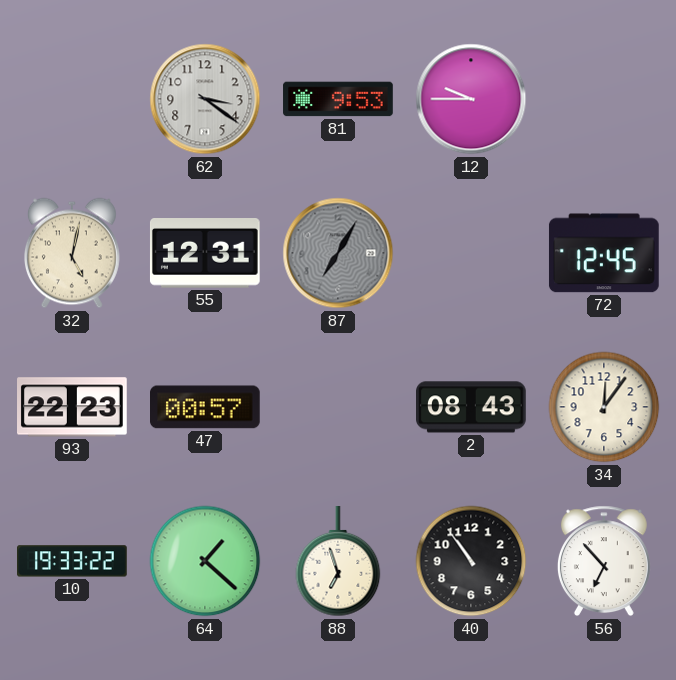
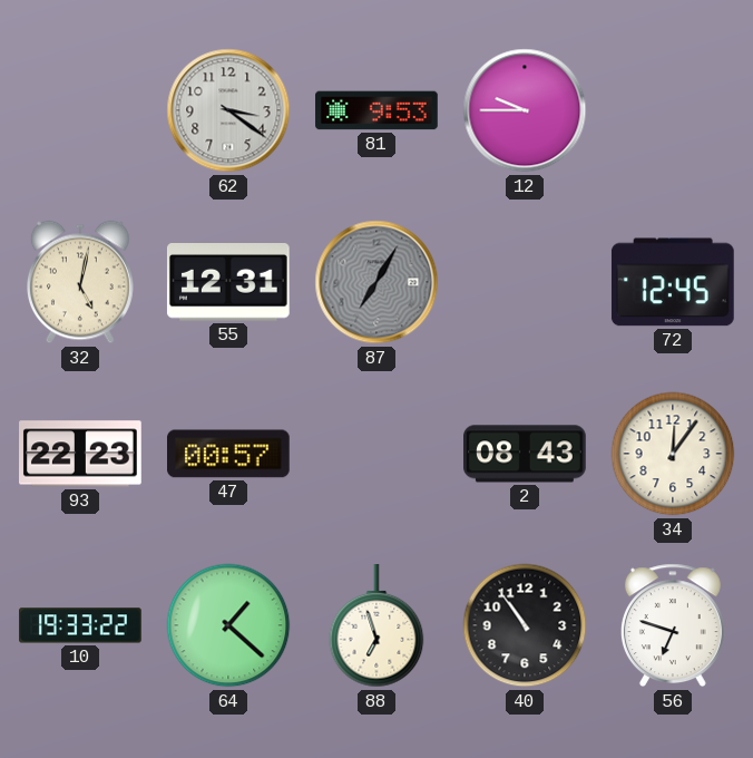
56: 6:53 -> 6:48
